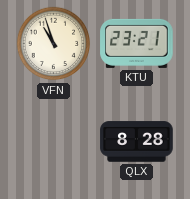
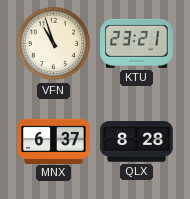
MNX: none -> 6:37
